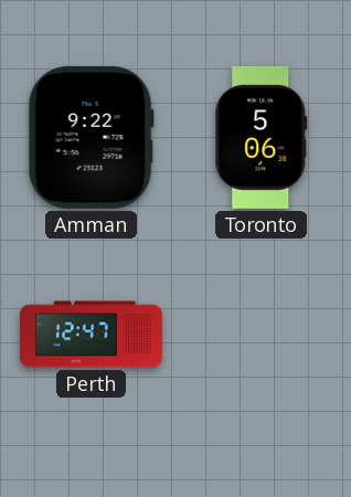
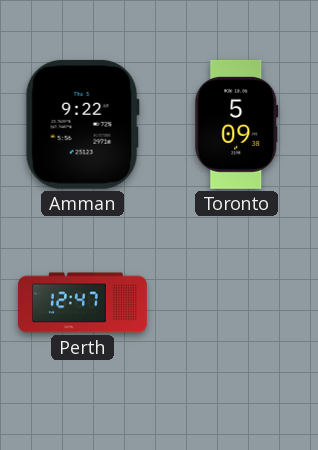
Toronto: 5:06 -> 5:09
